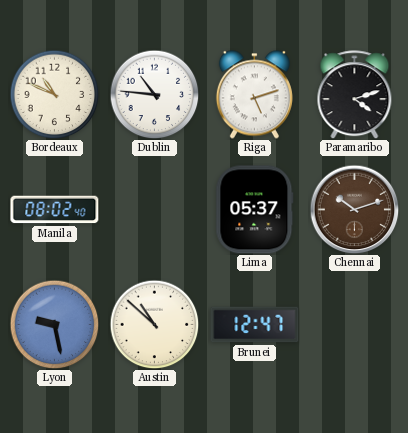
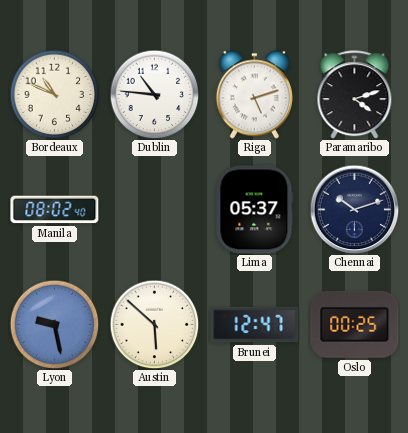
Chennai dial: brown -> navy
Austin: 10:52 -> 5:52
Oslo: none -> 00:25
